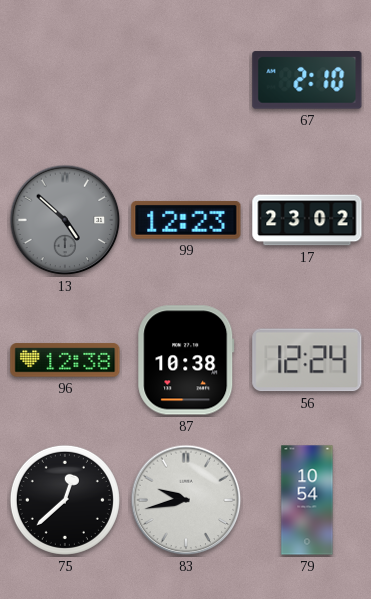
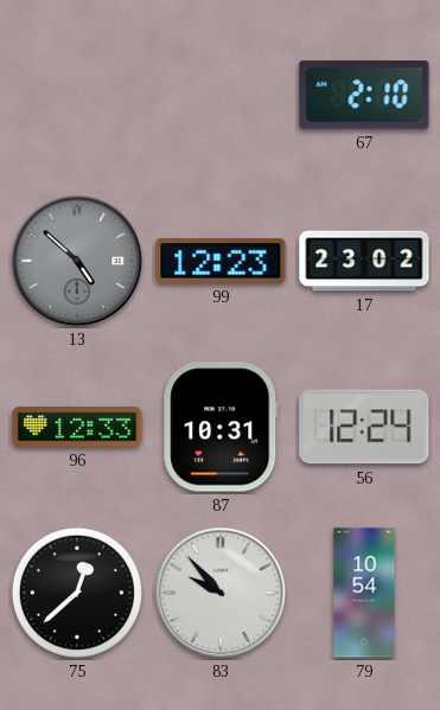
96: 12:38 -> 12:33
87: 10:38 -> 10:31
83: 9:43 -> 9:53
